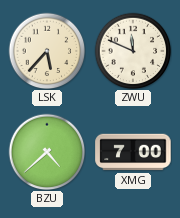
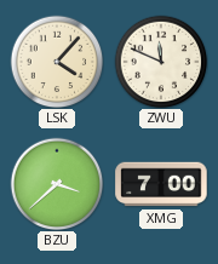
LSK: 5:37 -> 4:07
BZU: 4:38 -> 3:38
